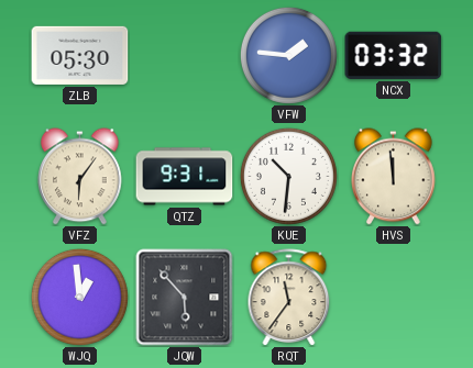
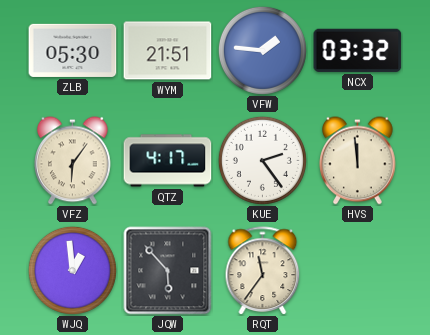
WYM: none -> 21:51
QTZ: 9:31 -> 4:17
KUE: 10:31 -> 2:24
